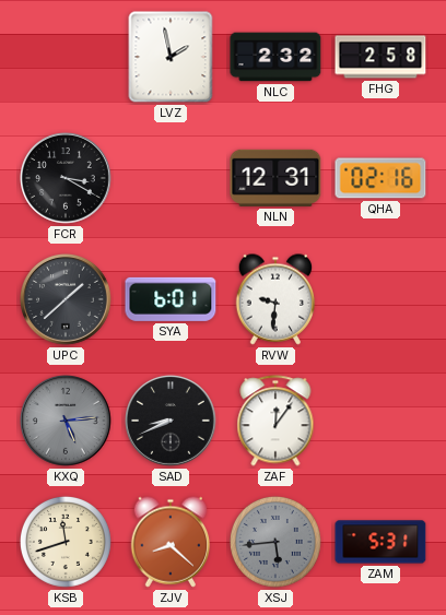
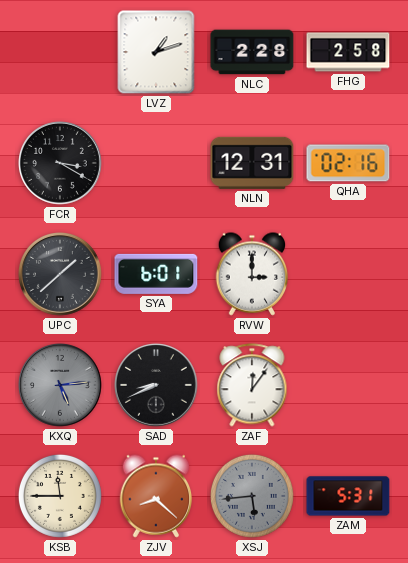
LVZ: 1:58 -> 1:12
NLC: 2:32 -> 2:28
RVW: 9:31 -> 3:00
KSB: 11:42 -> 11:45
